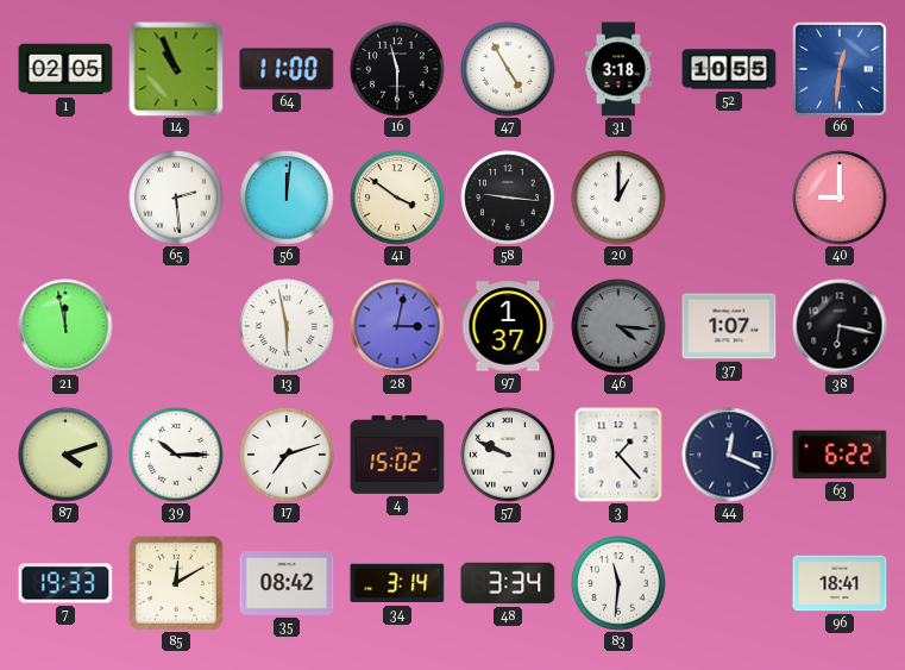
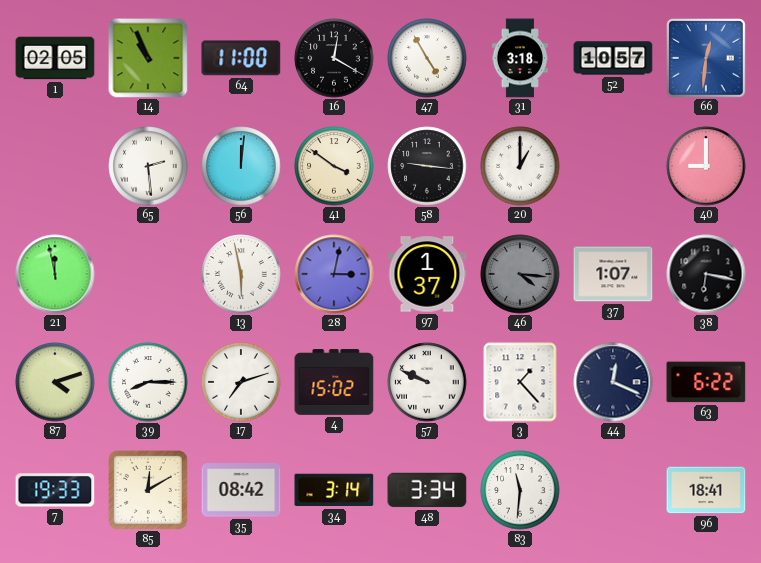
16: 11:30 -> 12:20
52: 10:55 -> 10:57
39: 10:15 -> 8:15
